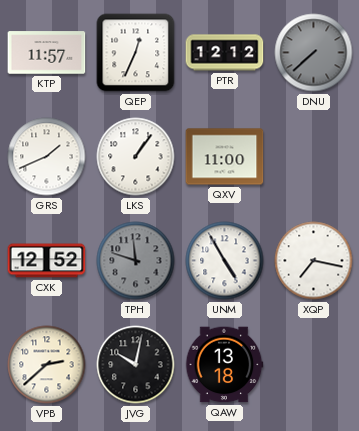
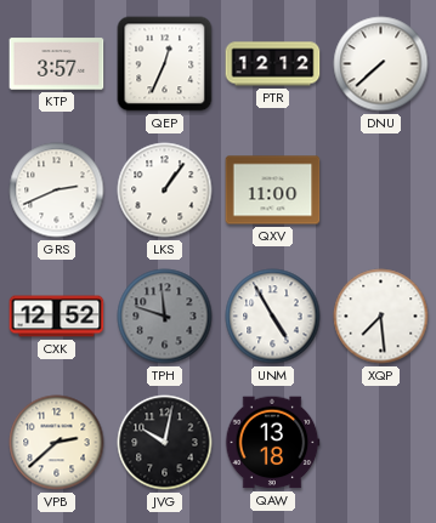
KTP: 11:57 -> 3:57
DNU dial: grey -> white
GRS: 1:41 -> 2:41
XQP: 7:17 -> 7:29
